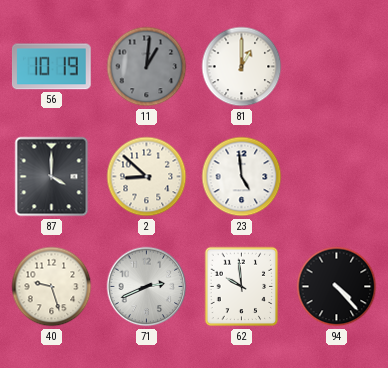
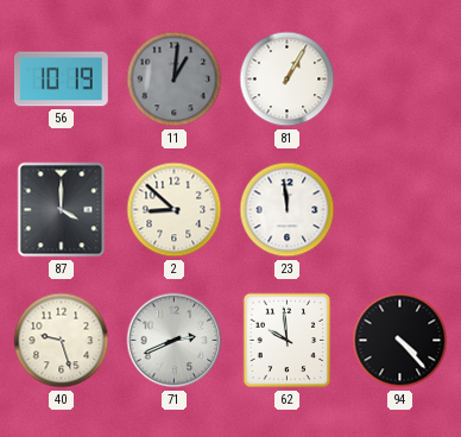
81: 1:00 -> 1:05
23: 4:59 -> 11:59
